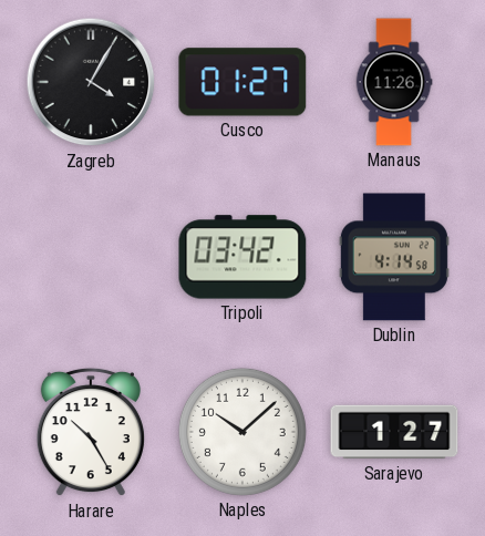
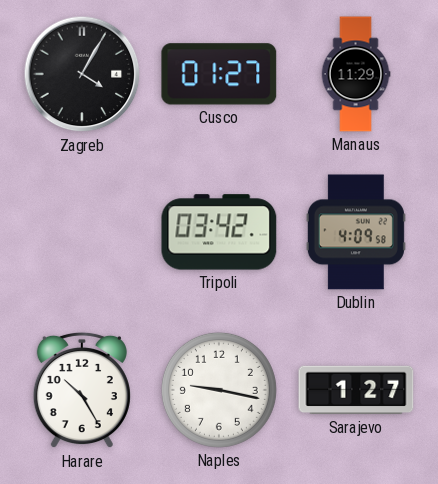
Manaus: 11:26 -> 11:29
Dublin: 4:14 -> 4:09
Naples: 10:08 -> 9:17
